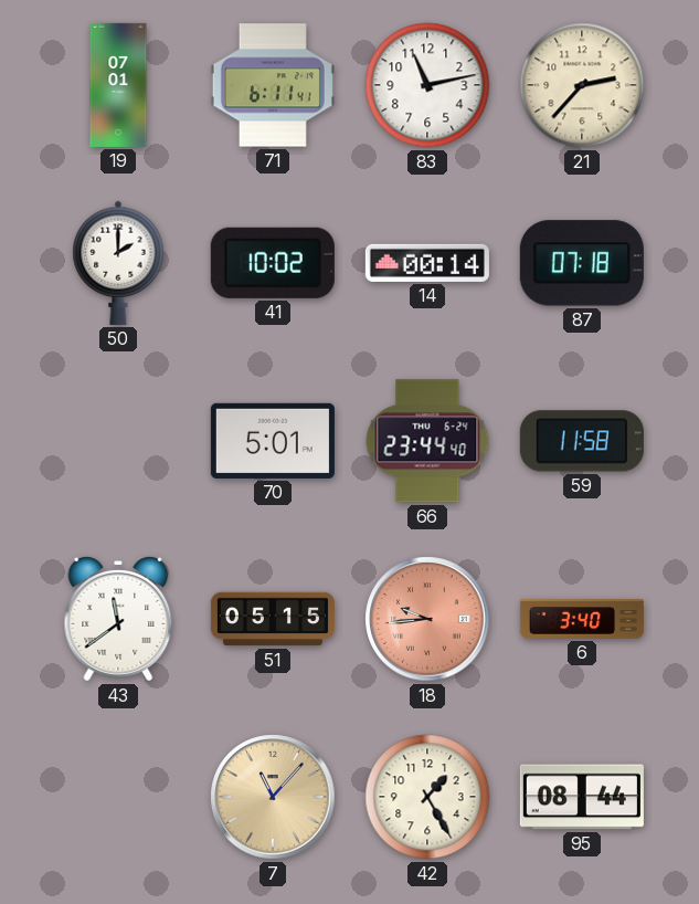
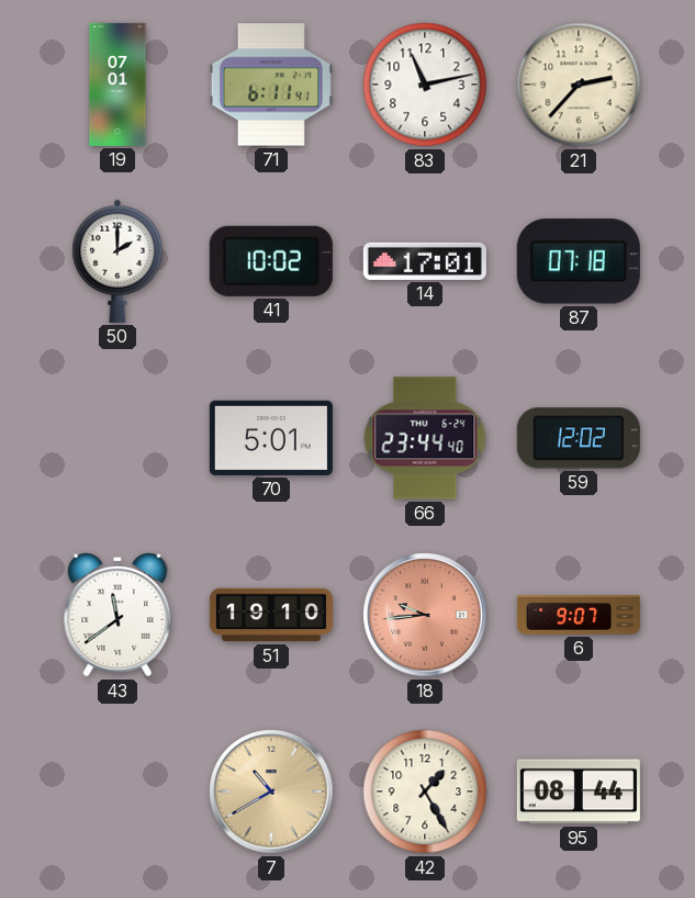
14: 00:14 -> 17:01
59: 11:58 -> 12:02
51: 05:15 -> 19:10
6: 3:40 -> 9:07
7: 11:07 -> 10:40
